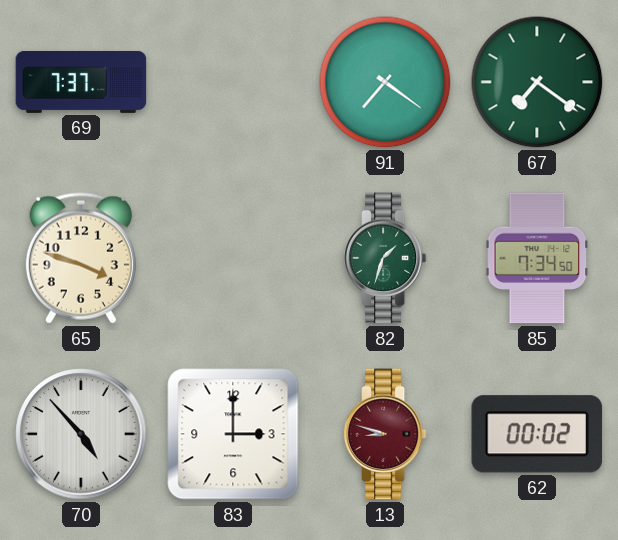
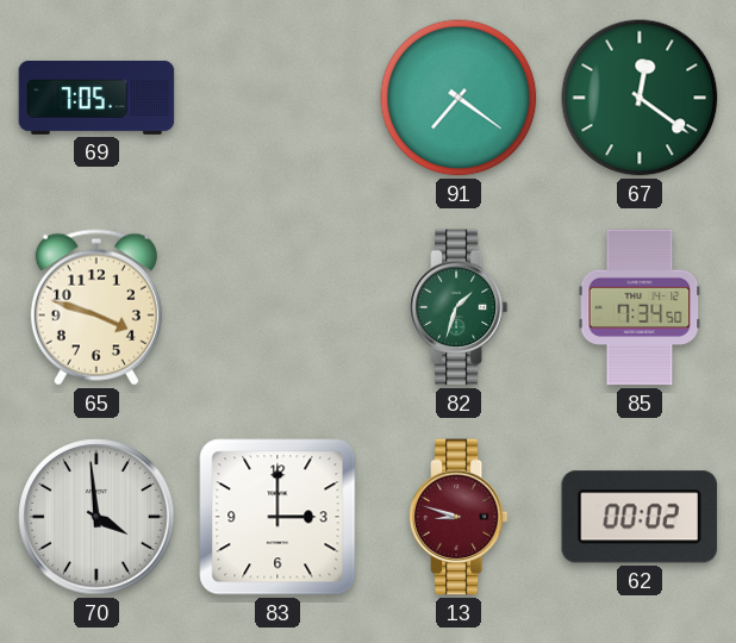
69: 7:37 -> 7:05
67: 7:21 -> 12:21
70: 4:53 -> 3:59
